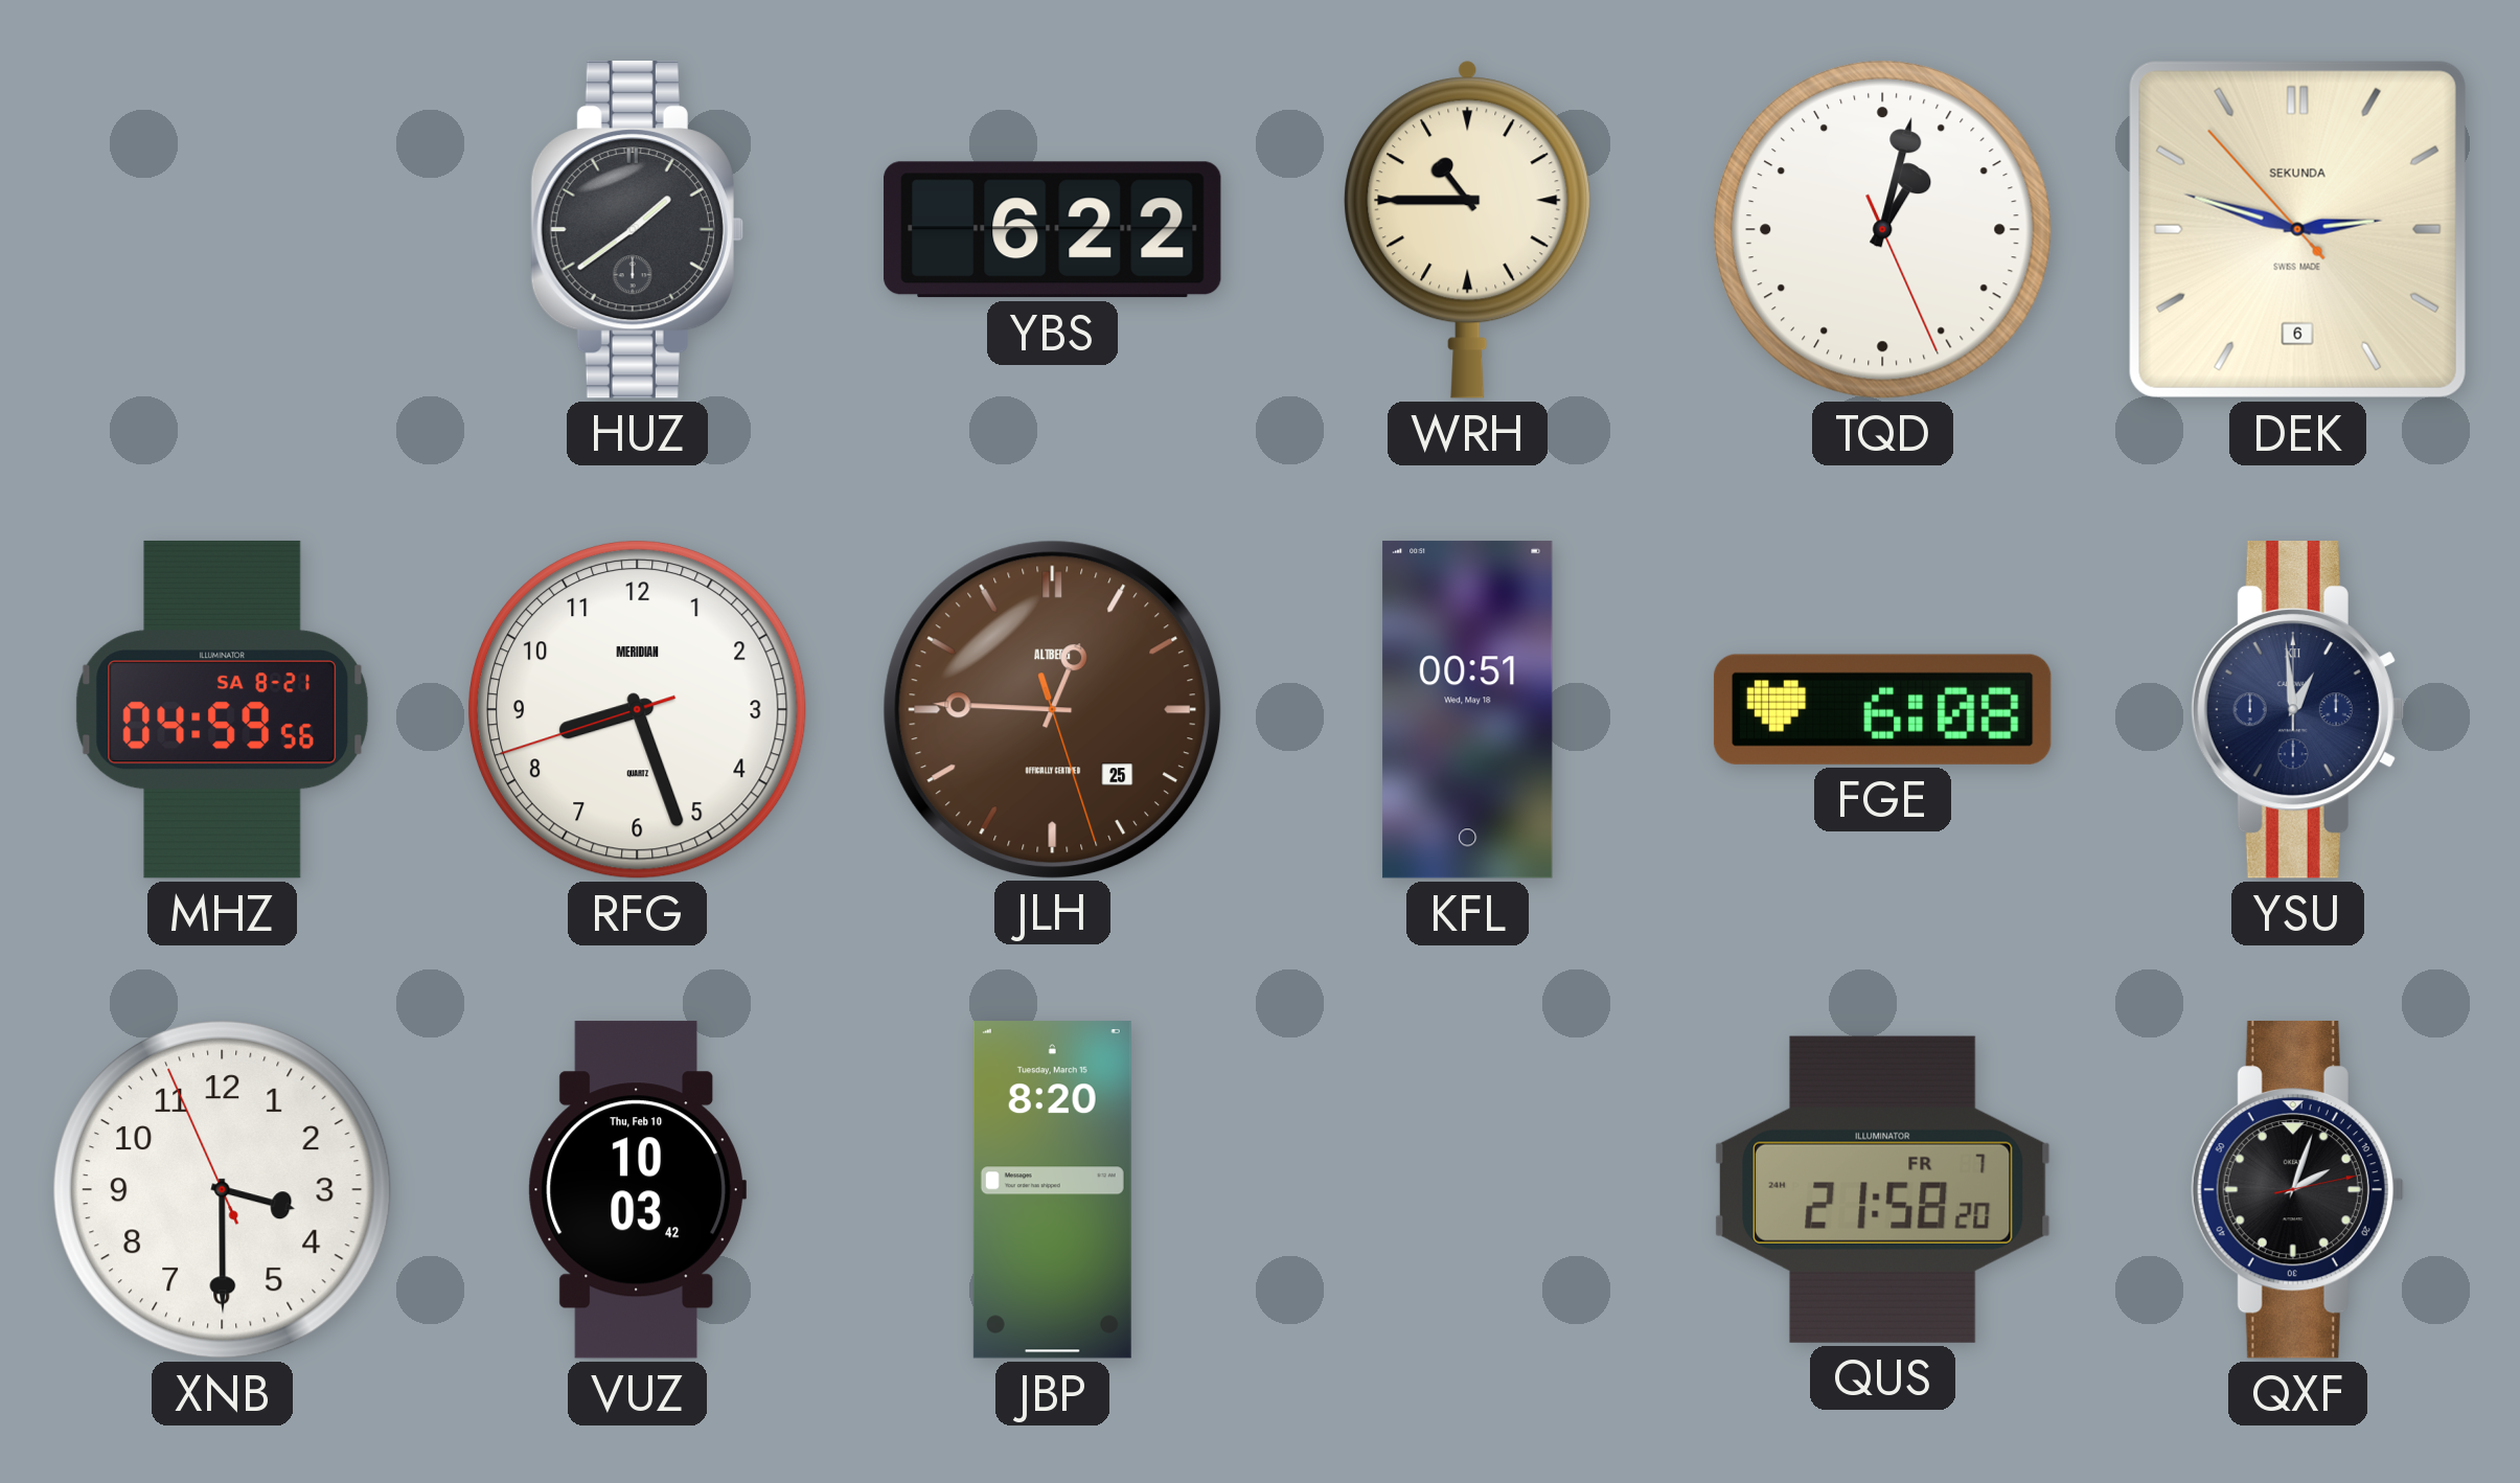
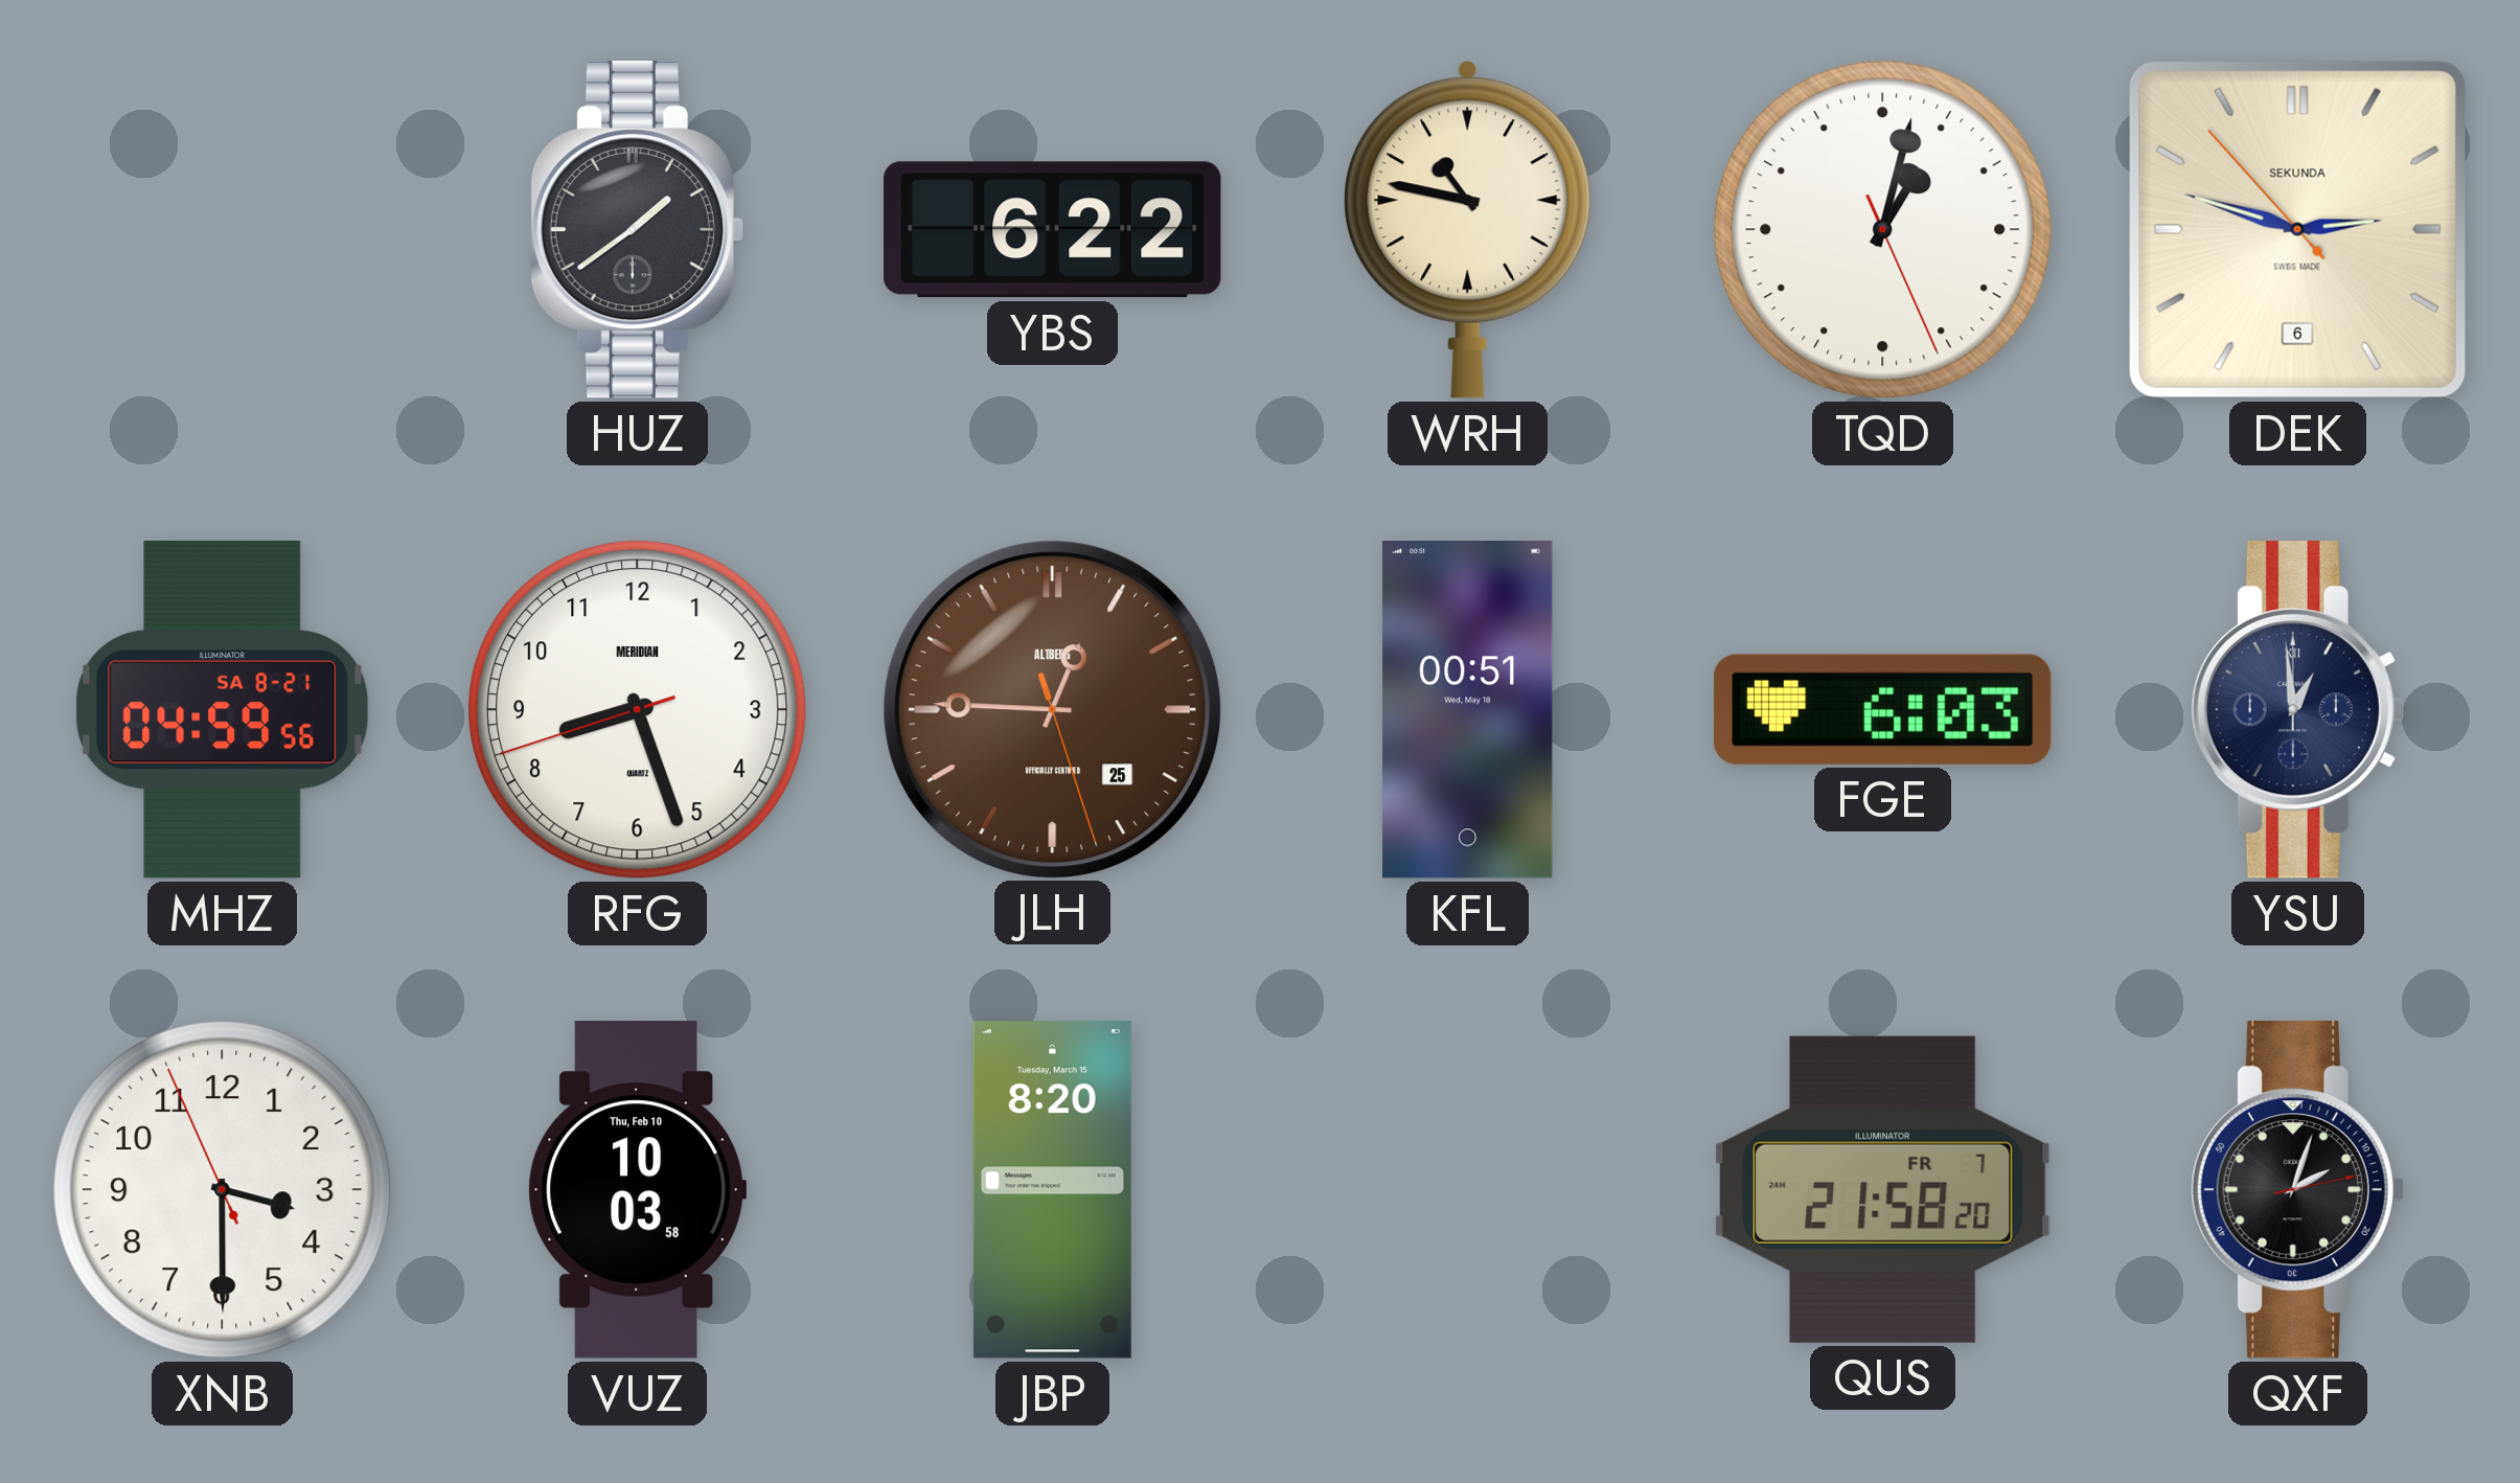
WRH: 10:45 -> 10:47
FGE: 6:08 -> 6:03
VUZ: 10:03:42 -> 10:03:58
